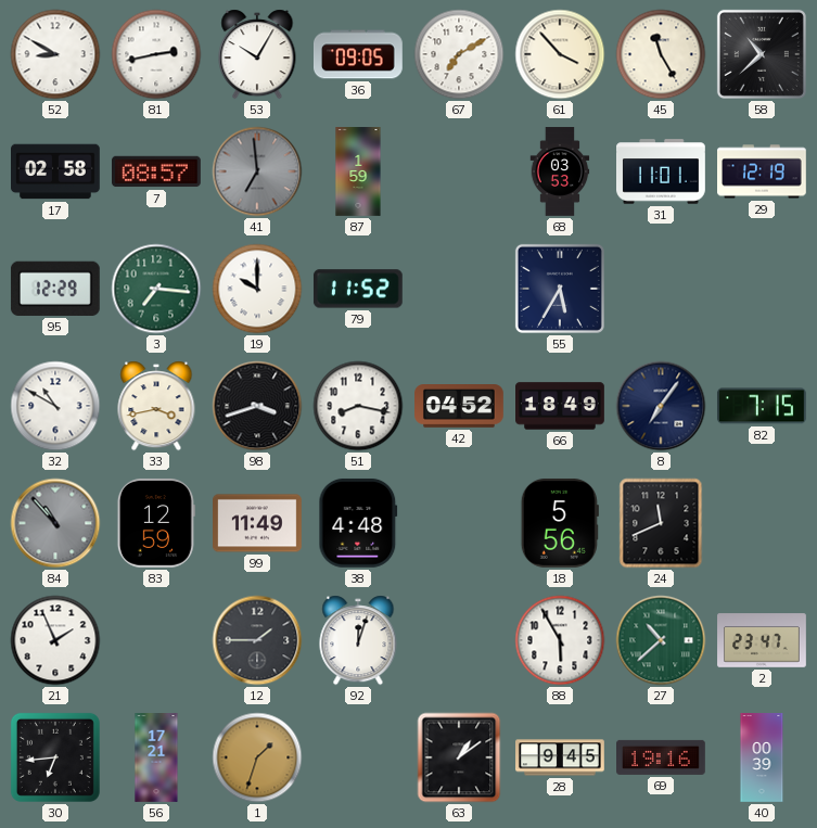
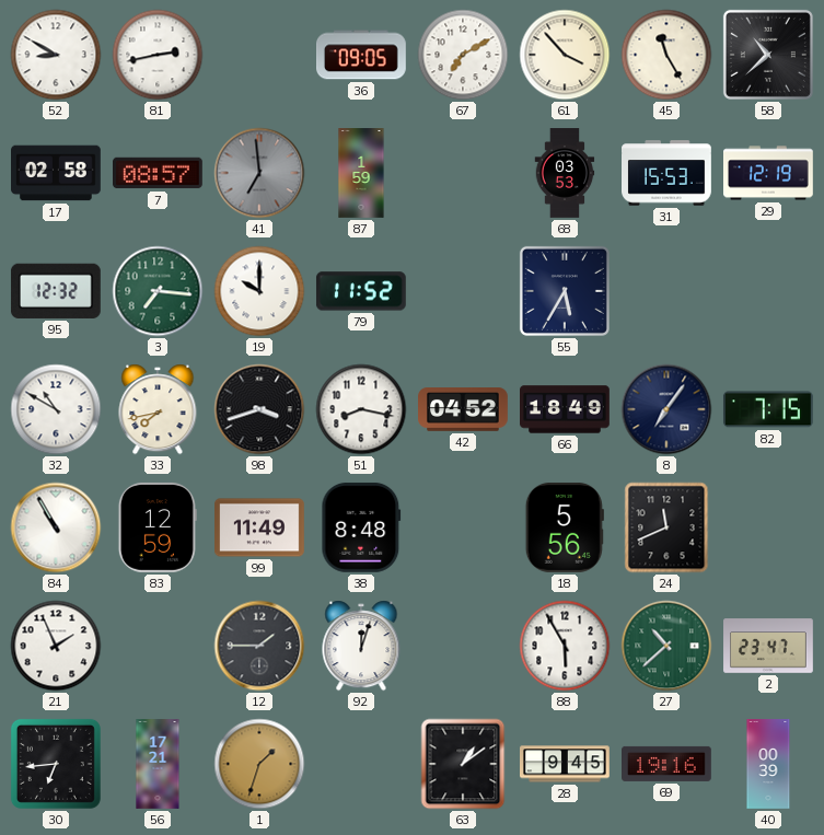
53: 10:05 -> none
31: 11:01 -> 15:53
95: 12:29 -> 12:32
33: 3:43 -> 7:43
84: 10:53 -> 10:55
84 dial: grey -> white
38: 4:48 -> 8:48
